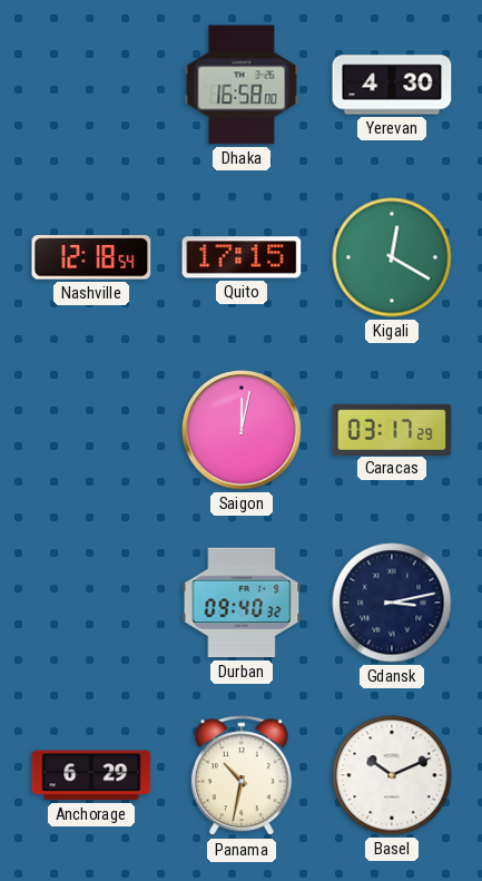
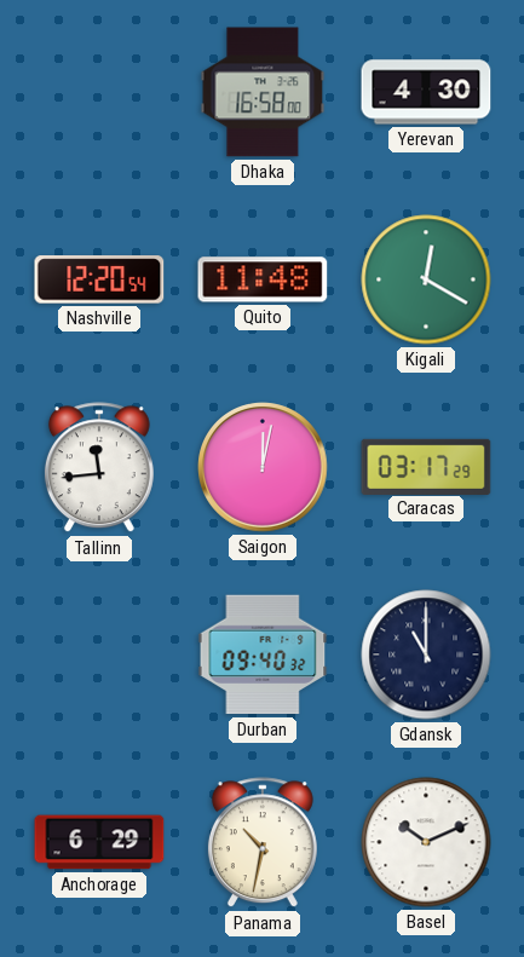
Nashville: 12:18 -> 12:20
Quito: 17:15 -> 11:48
Tallinn: none -> 11:44
Gdansk: 3:13 -> 11:00
